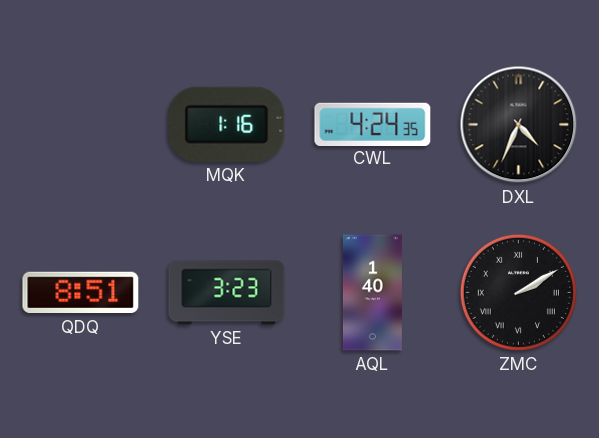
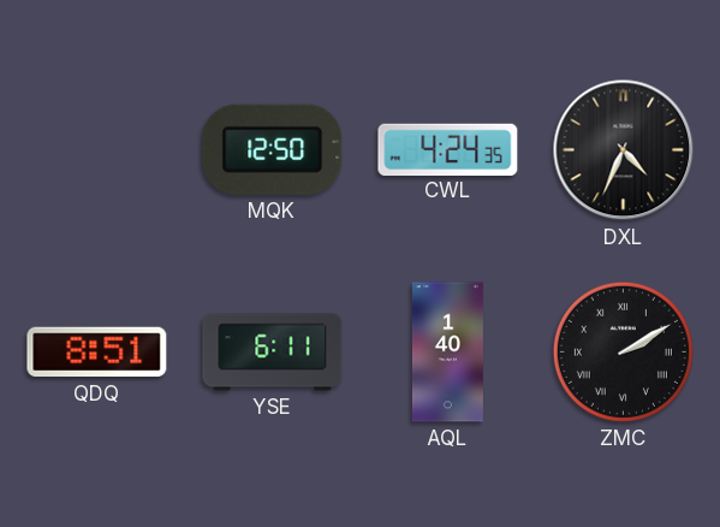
MQK: 1:16 -> 12:50
YSE: 3:23 -> 6:11
